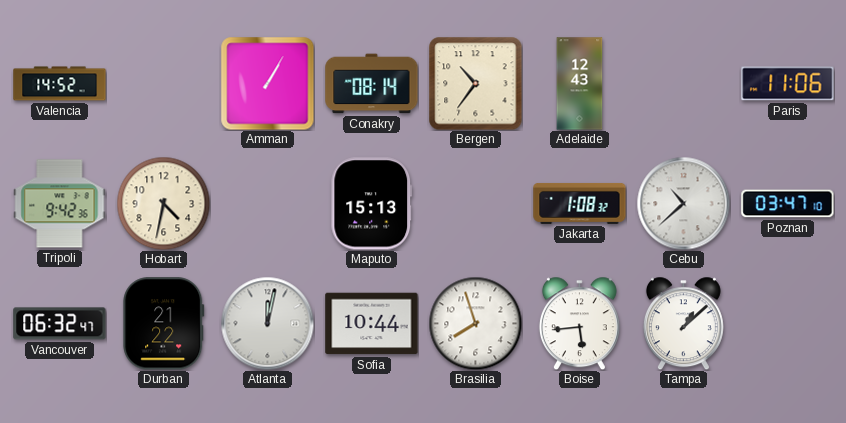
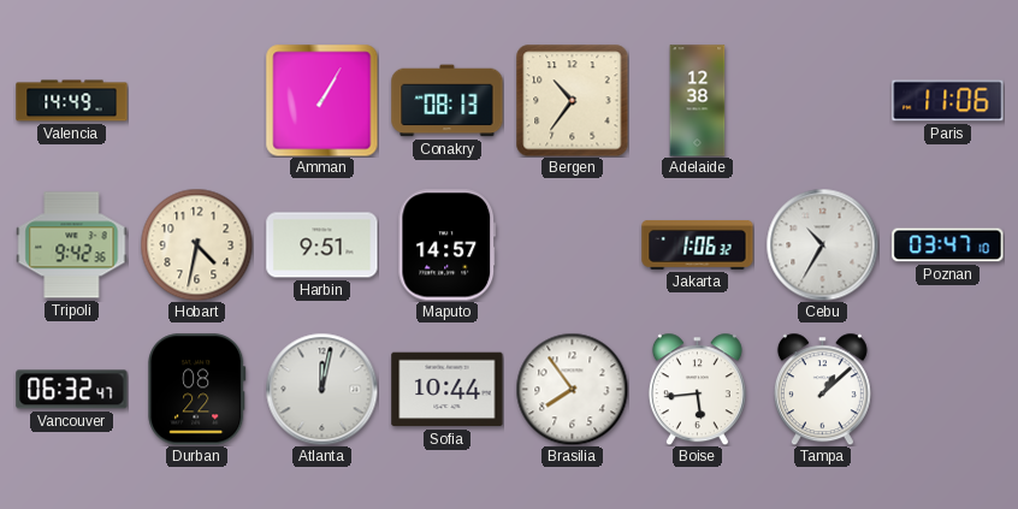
Valencia: 14:52 -> 14:49
Conakry: 08:14 -> 08:13
Adelaide: 12:43 -> 12:38
Harbin: none -> 9:51
Maputo: 15:13 -> 14:57
Jakarta: 1:08 -> 1:06
Cebu: 10:38 -> 10:35
Durban: 21:22 -> 08:22
Brasilia: 7:57 -> 7:54
